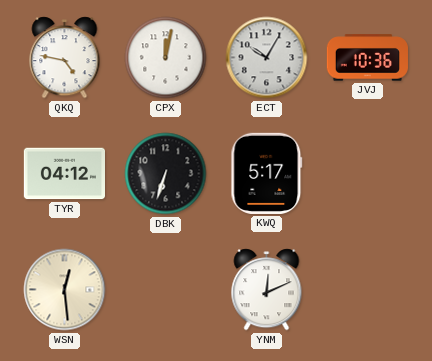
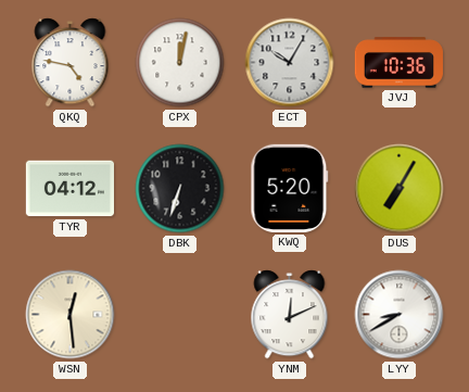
KWQ: 5:17 -> 5:20
DUS: none -> 7:05
LYY: none -> 8:40
